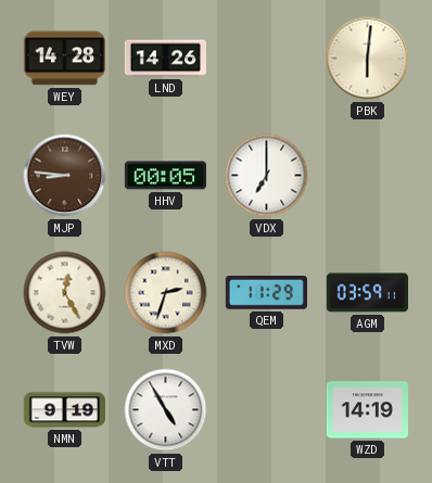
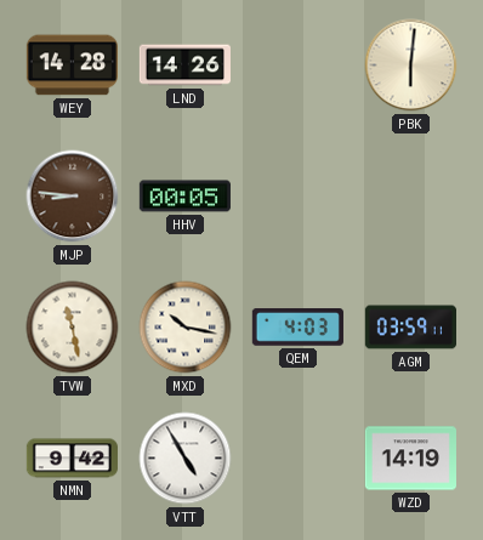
VDX: 7:00 -> none
TVW: 12:25 -> 11:28
MXD: 2:33 -> 10:17
QEM: 11:29 -> 4:03
NMN: 9:19 -> 9:42
